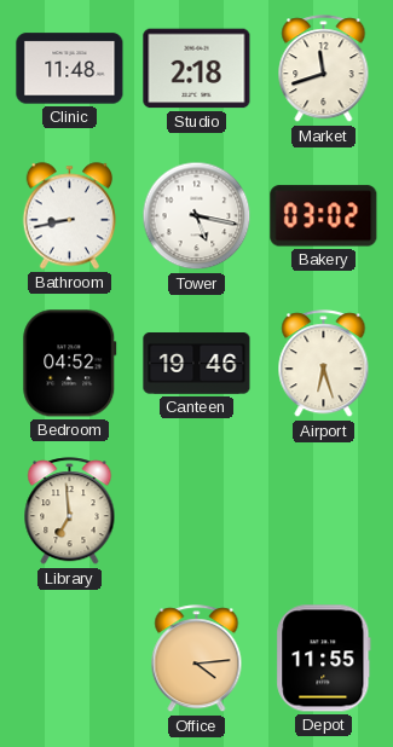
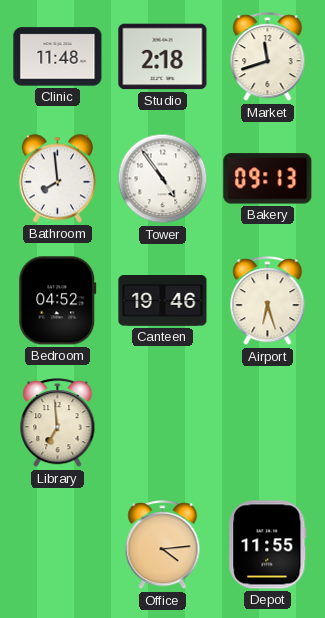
Bathroom: 8:43 -> 7:59
Tower: 5:17 -> 4:54
Bakery: 03:02 -> 09:13
